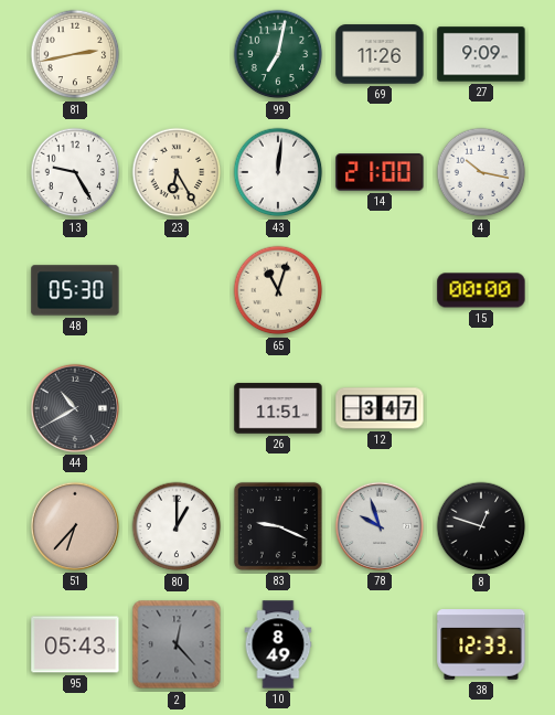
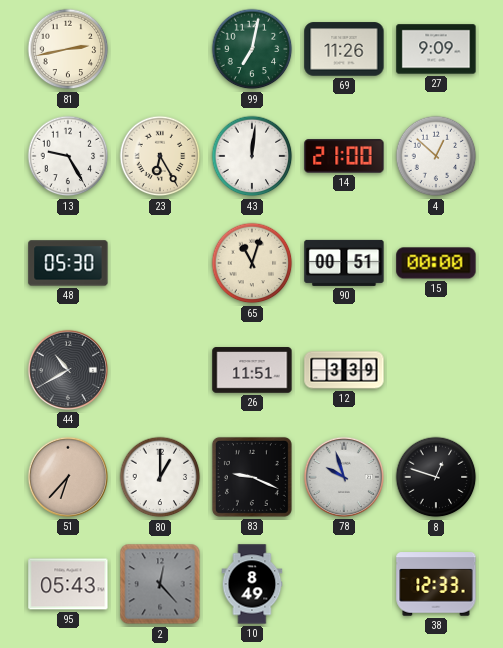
4: 10:17 -> 12:52
90: none -> 00:51
12: 3:47 -> 3:39
